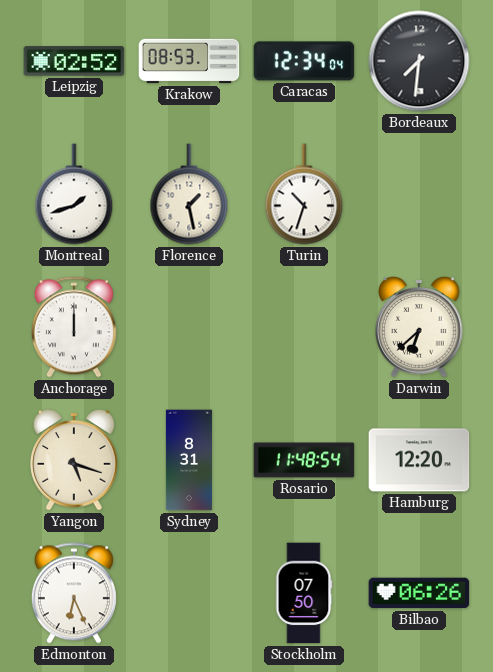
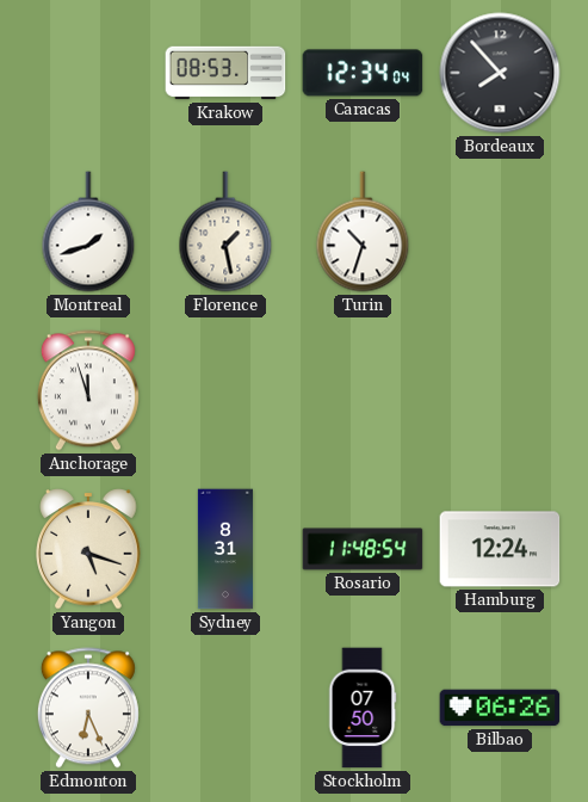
Leipzig: 02:52 -> none
Bordeaux: 7:31 -> 7:53
Anchorage: 12:00 -> 11:57
Darwin: 6:38 -> none
Hamburg: 12:20 -> 12:24
